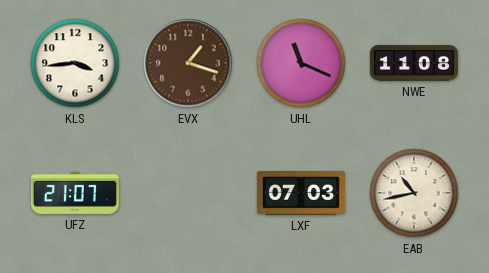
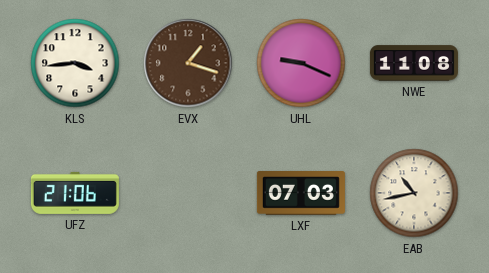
UHL: 11:19 -> 9:19
UFZ: 21:07 -> 21:06
